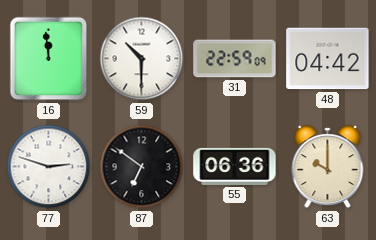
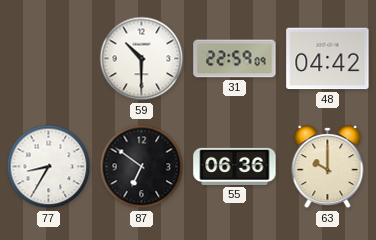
16: 11:59 -> none
77: 2:48 -> 8:35
